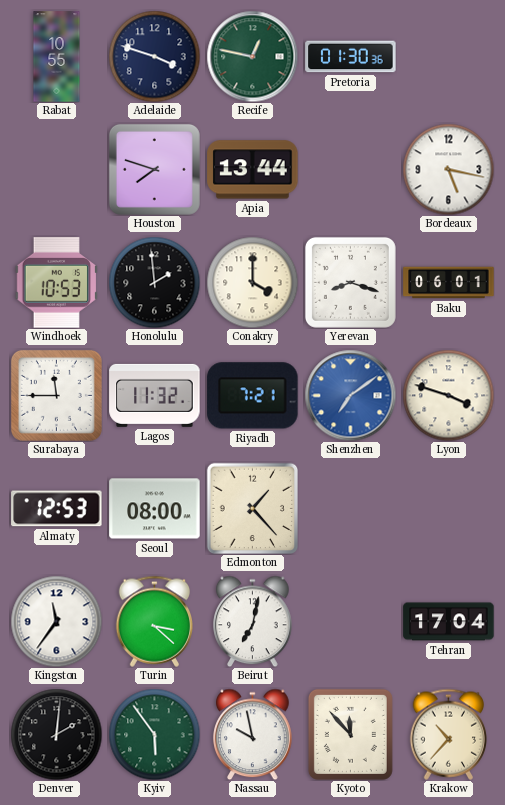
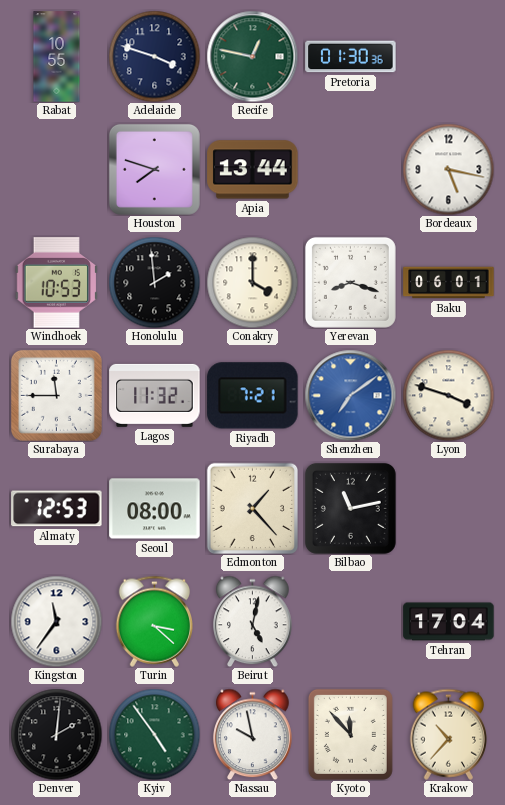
Bilbao: none -> 11:13
Beirut: 7:02 -> 5:02
Kyiv: 5:54 -> 4:54
